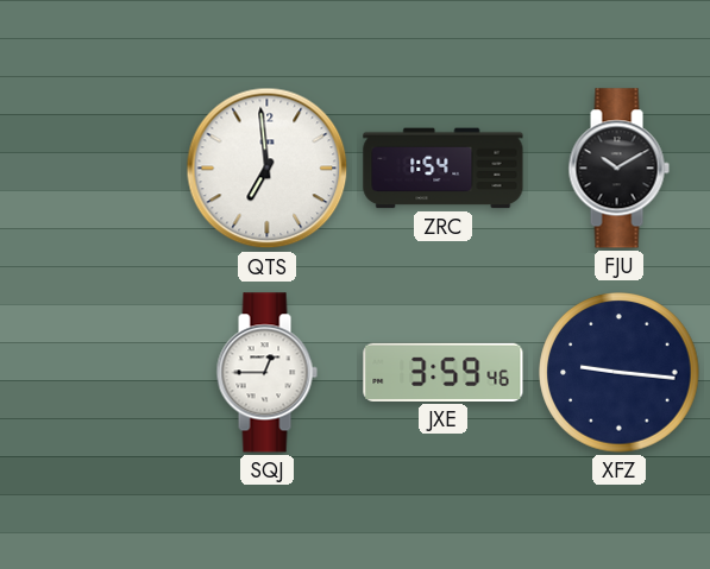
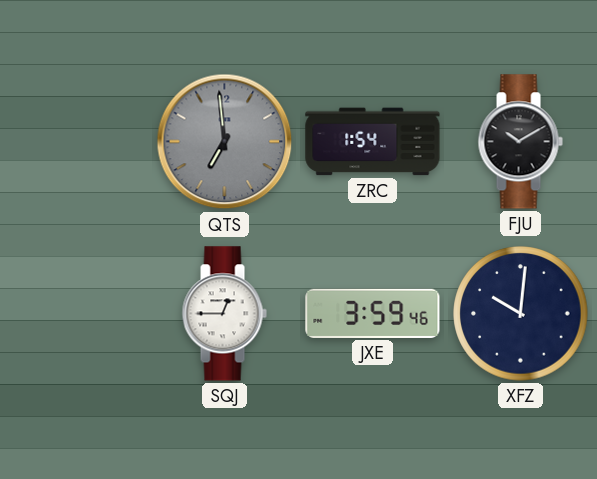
QTS dial: white -> grey
XFZ: 9:16 -> 10:01
